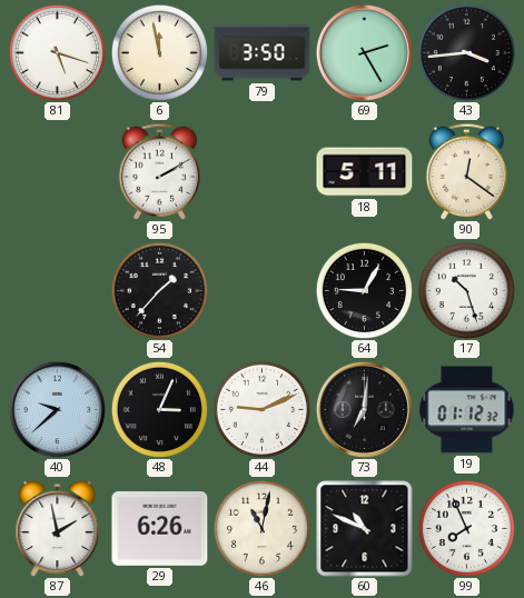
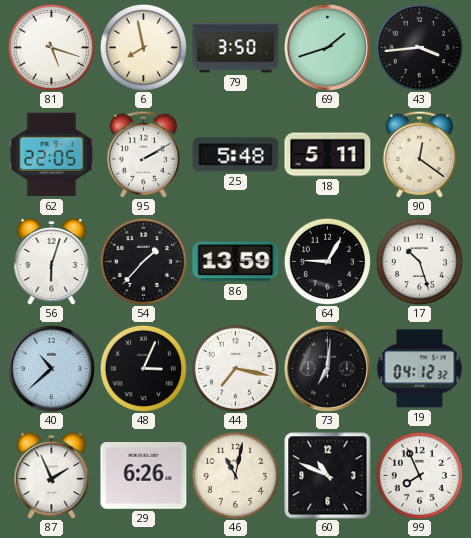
6: 11:58 -> 7:58
69: 2:25 -> 1:42
62: none -> 22:05
25: none -> 5:48
56: none -> 6:03
86: none -> 13:59
40: 9:38 -> 10:38
44: 9:11 -> 7:17
19: 01:12 -> 04:12
87: 1:58 -> 1:56
